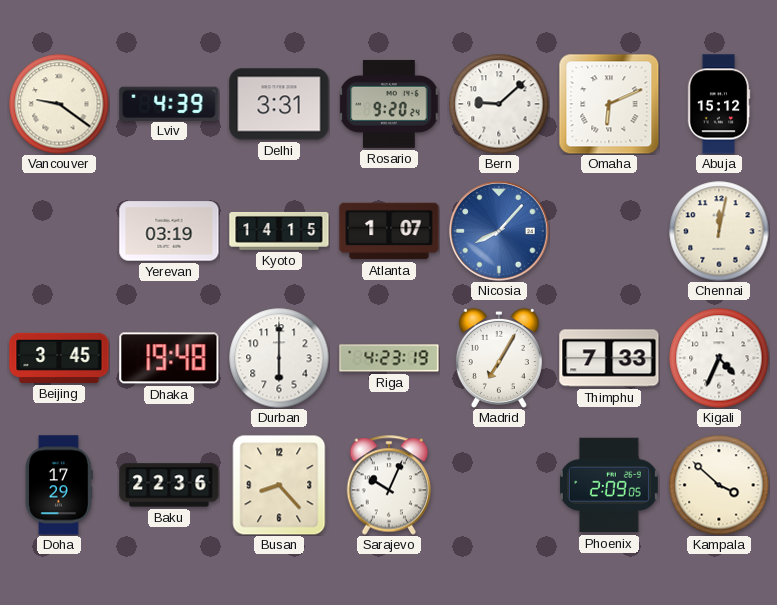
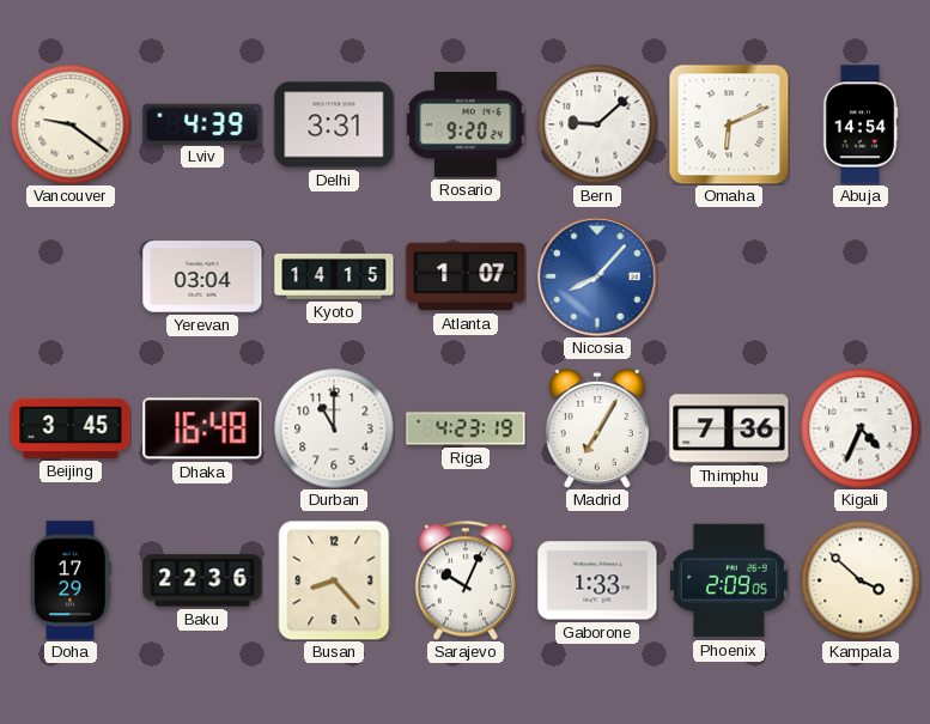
Abuja: 15:12 -> 14:54
Yerevan: 03:19 -> 03:04
Chennai: 12:02 -> none
Dhaka: 19:48 -> 16:48
Durban: 6:00 -> 11:00
Thimphu: 7:33 -> 7:36
Gaborone: none -> 1:33
